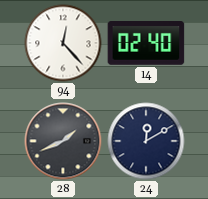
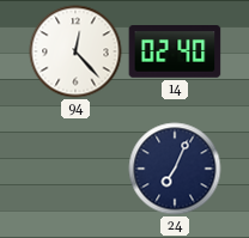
28: 1:41 -> none
24: 12:10 -> 7:04
